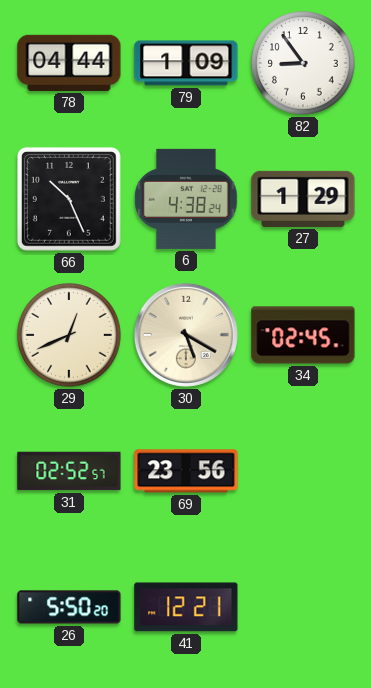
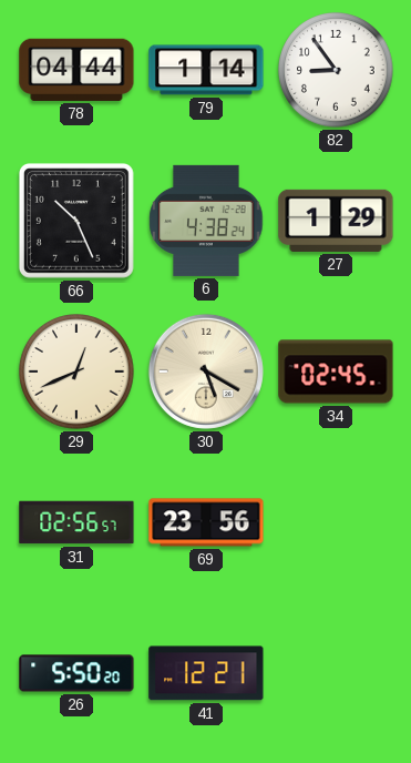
79: 1:09 -> 1:14
31: 02:52 -> 02:56
